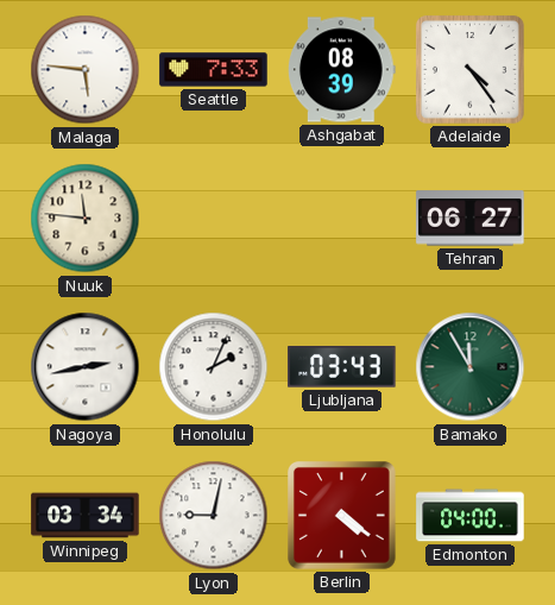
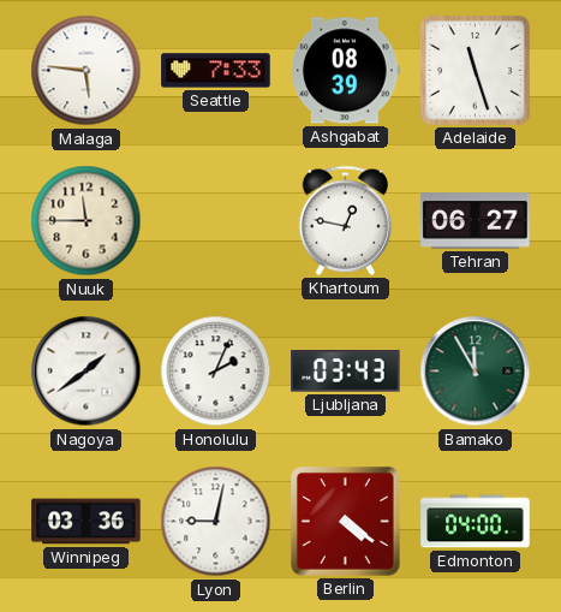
Adelaide: 4:24 -> 11:27
Nuuk: 11:46 -> 11:45
Khartoum: none -> 12:47
Nagoya: 2:43 -> 1:39
Winnipeg: 03:34 -> 03:36
